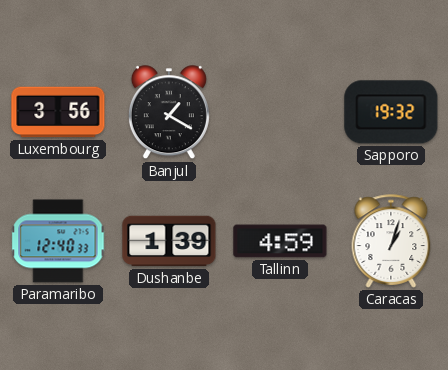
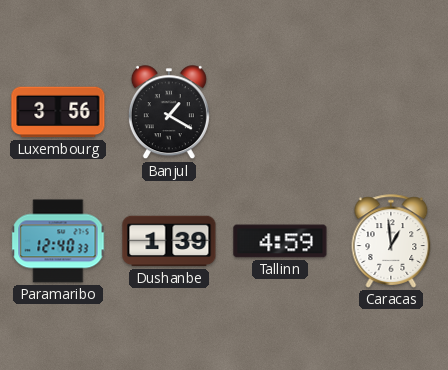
Sapporo: 19:32 -> none
Caracas: 1:03 -> 12:59
